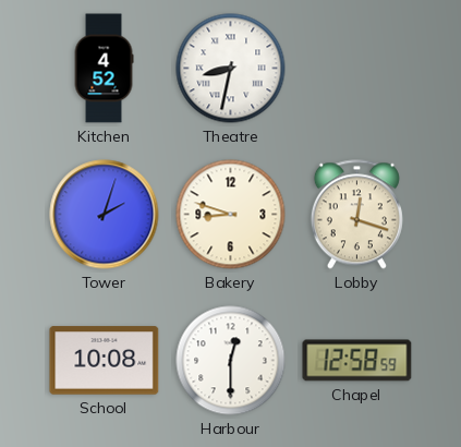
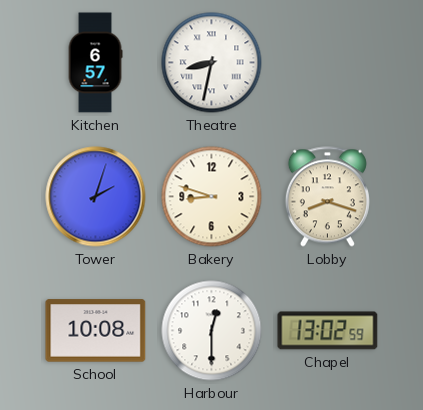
Kitchen: 4:52 -> 6:57
Lobby: 12:18 -> 8:18
Chapel: 12:58 -> 13:02
